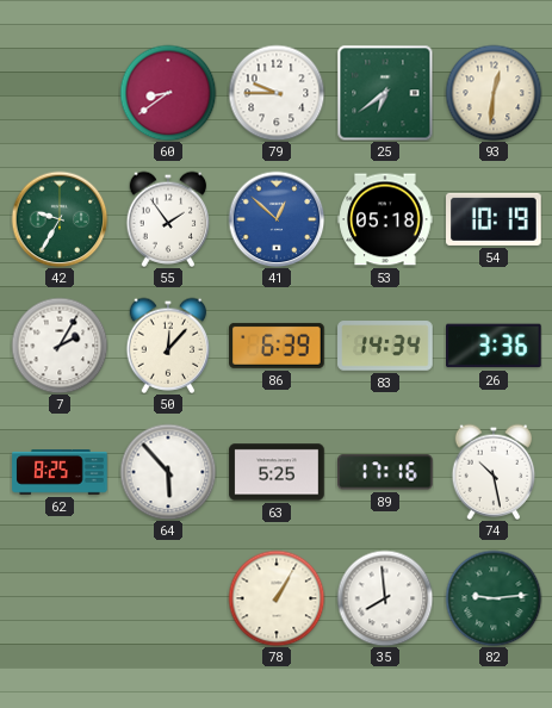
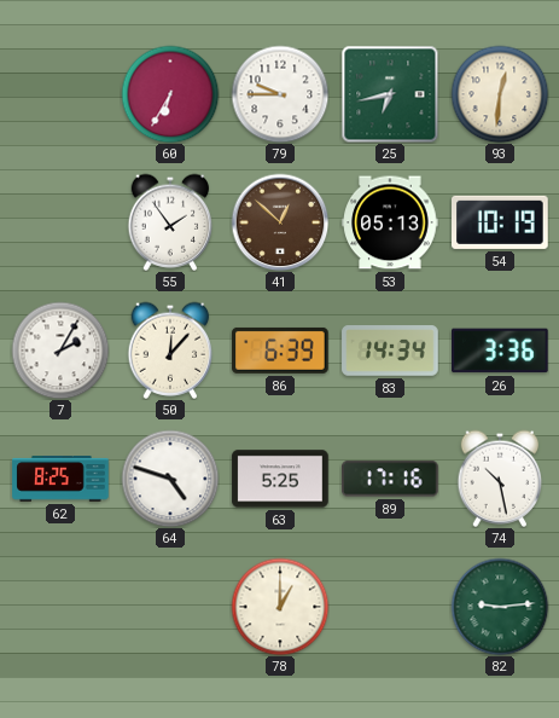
60: 8:39 -> 6:35
25: 6:39 -> 6:43
42: 9:35 -> none
41 dial: blue -> brown
53: 05:18 -> 05:13
64: 5:53 -> 4:48
78: 1:05 -> 1:00
35: 7:59 -> none
